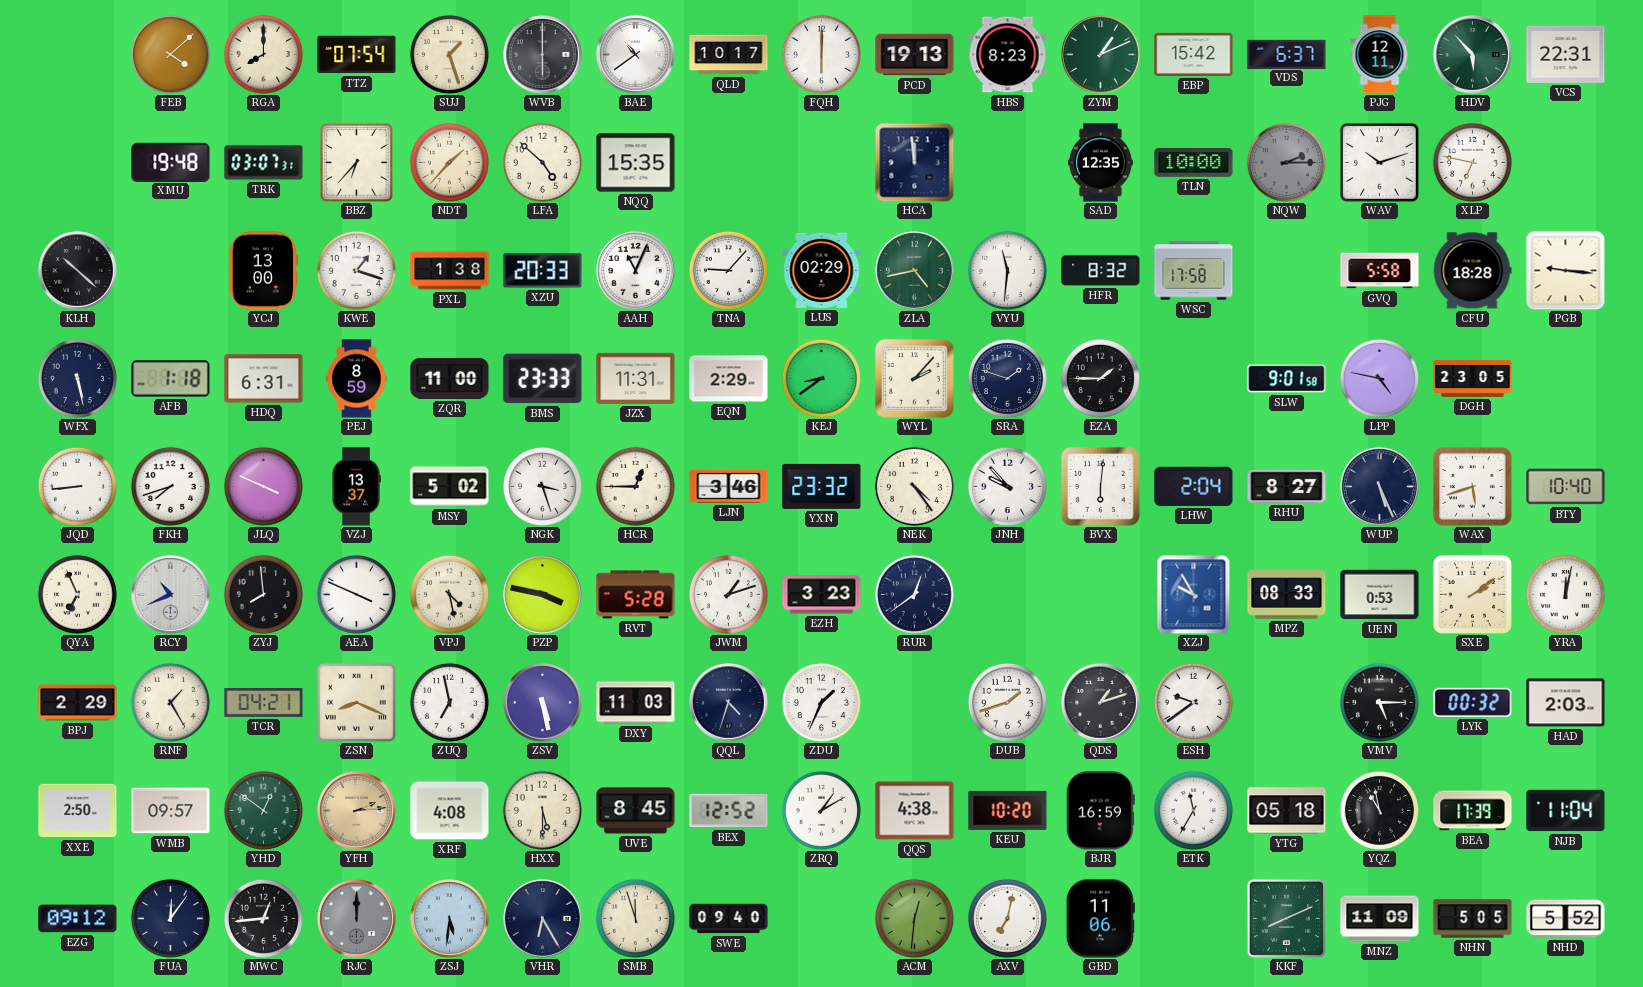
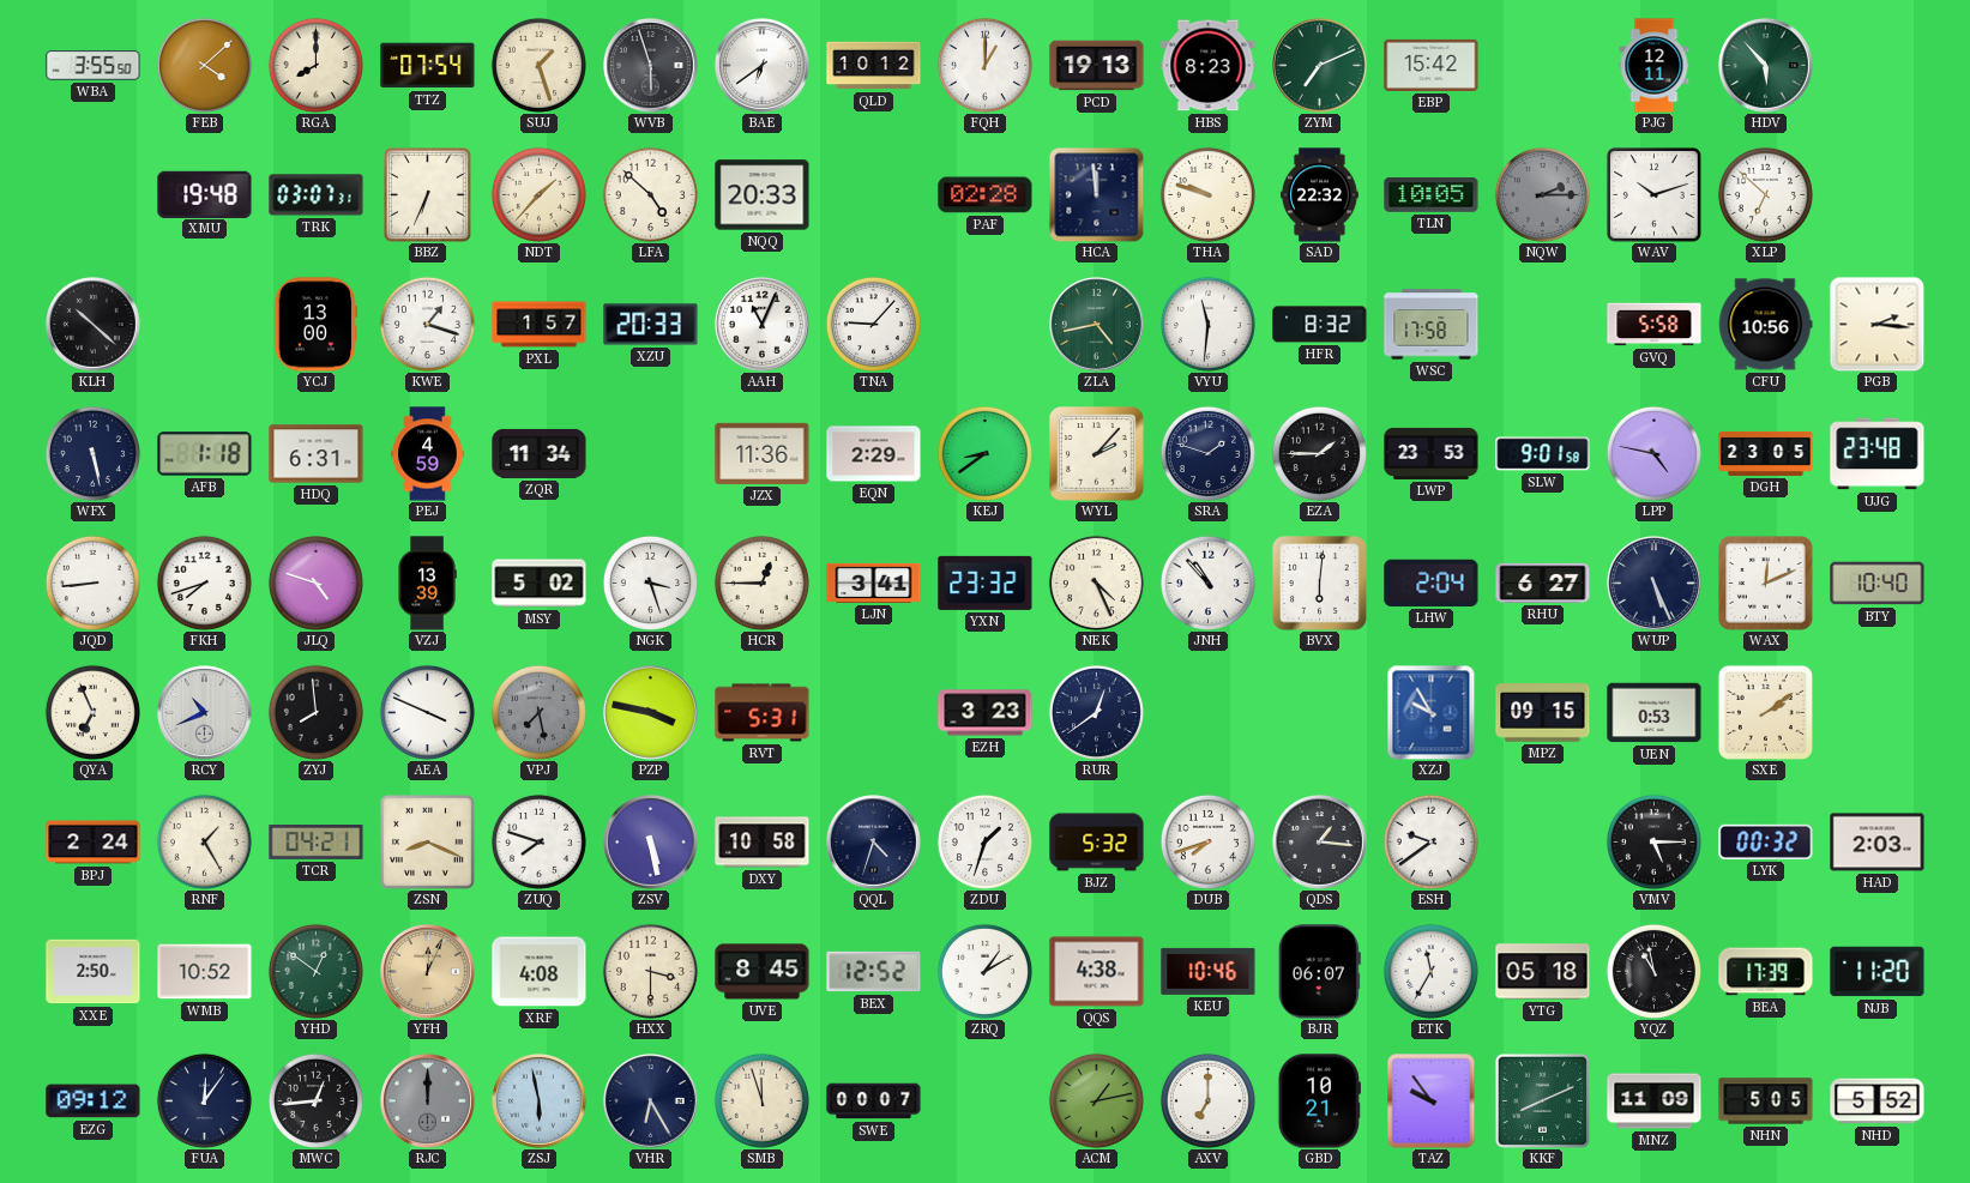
WBA: none -> 3:55
WVB: 6:00 -> 5:57
BAE: 10:39 -> 6:39
QLD: 10:17 -> 10:12
FQH: 6:00 -> 1:00
ZYM: 1:11 -> 7:11
VDS: 6:37 -> none
VCS: 22:31 -> none
BBZ: 6:37 -> 6:34
NQQ: 15:35 -> 20:33
PAF: none -> 02:28
THA: none -> 9:48
SAD: 12:35 -> 22:32
TLN: 10:00 -> 10:05
XLP: 6:47 -> 6:52
PXL: 1:38 -> 1:57
LUS: 02:29 -> none
CFU: 18:28 -> 10:56
PGB: 9:16 -> 2:16
PEJ: 8:59 -> 4:59
ZQR: 11:00 -> 11:34
BMS: 23:33 -> none
JZX: 11:31 -> 11:36
LWP: none -> 23:53
UJG: none -> 23:48
JLQ: 3:49 -> 4:48
VZJ: 13:37 -> 13:39
LJN: 3:46 -> 3:41
NEK: 4:24 -> 4:26
JNH: 9:53 -> 10:53
RHU: 8:27 -> 6:27
WAX: 5:42 -> 12:11
VPJ: 4:28 -> 7:28
VPJ dial: cream -> grey
RVT: 5:28 -> 5:31
JWM: 1:12 -> none
MPZ: 08:33 -> 09:15
YRA: 12:02 -> none
BPJ: 2:29 -> 2:24
ZUQ: 6:58 -> 7:48
DXY: 11:03 -> 10:58
ZDU: 1:34 -> 1:33
BJZ: none -> 5:32
DUB: 1:42 -> 7:42
QDS: 1:12 -> 1:16
WMB: 09:57 -> 10:52
YFH: 2:14 -> 12:04
HXX: 5:30 -> 3:30
KEU: 10:20 -> 10:46
BJR: 16:59 -> 06:07
NJB: 11:04 -> 11:20
ZSJ: 5:31 -> 5:58
SWE: 09:40 -> 00:07
ACM: 12:31 -> 1:13
AXV: 7:02 -> 7:00
GBD: 11:06 -> 10:21
TAZ: none -> 9:54
